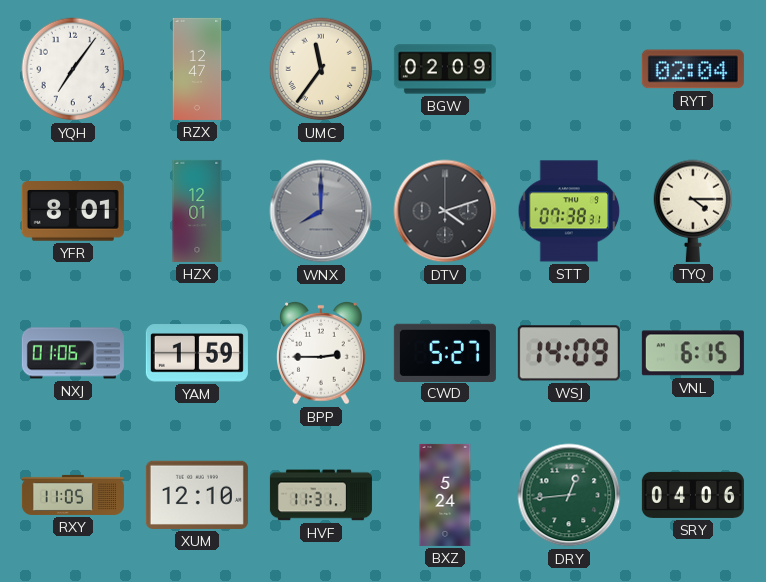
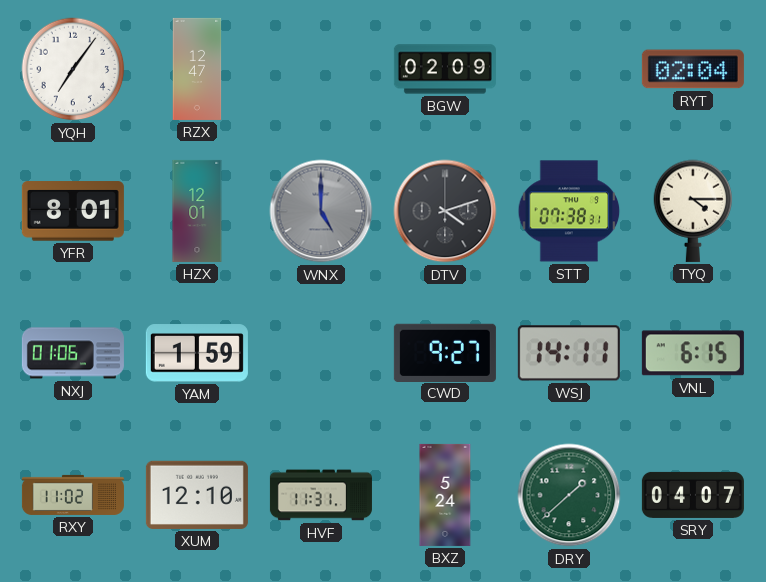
UMC: 11:36 -> none
WNX: 8:00 -> 5:00
BPP: 2:45 -> none
CWD: 5:27 -> 9:27
WSJ: 14:09 -> 14:11
RXY: 11:05 -> 11:02
DRY: 12:44 -> 1:38
SRY: 04:06 -> 04:07
